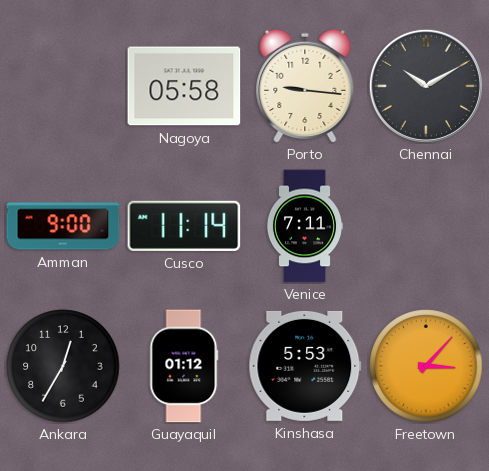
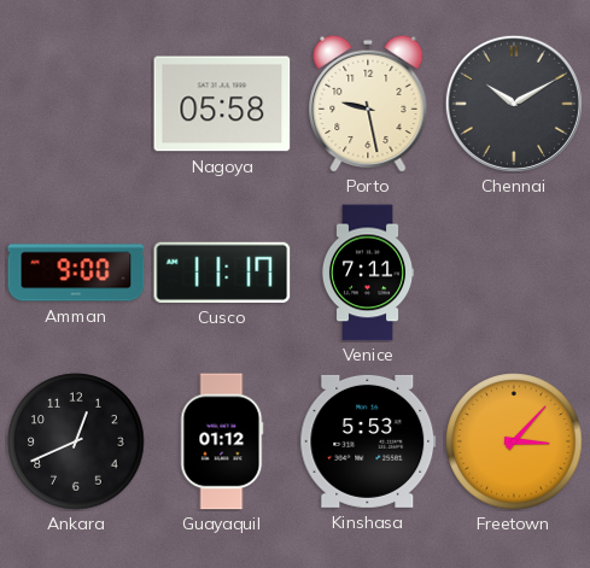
Porto: 9:16 -> 9:28
Cusco: 11:14 -> 11:17
Ankara: 12:35 -> 12:41
